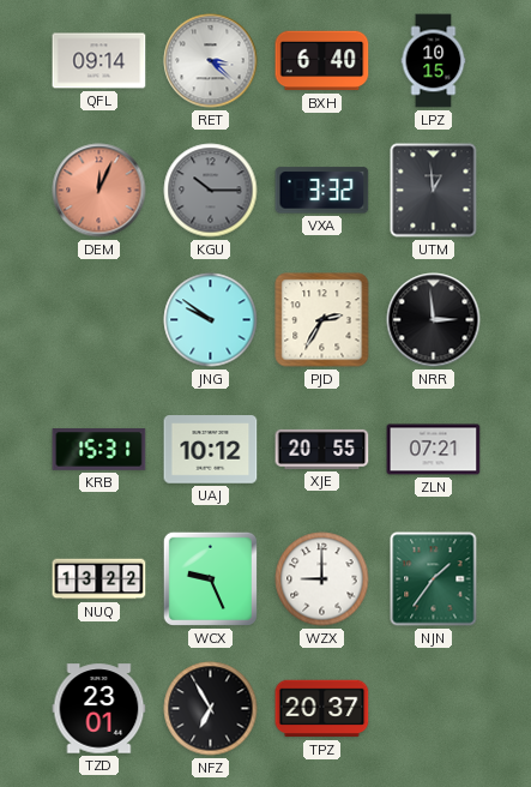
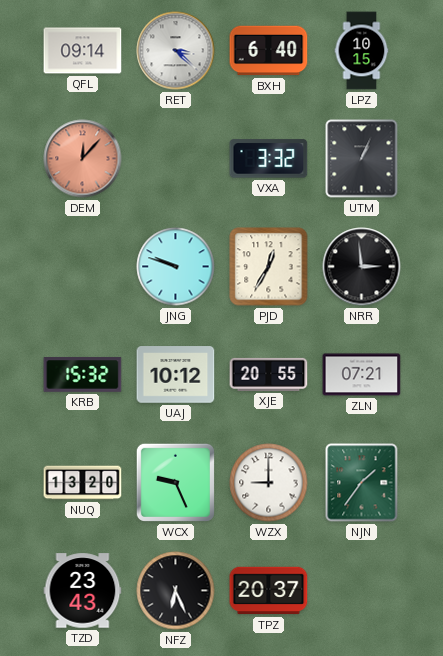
DEM: 12:04 -> 12:07
KGU: 10:15 -> none
UTM: 12:59 -> 1:04
JNG: 9:51 -> 9:48
PJD: 2:35 -> 12:35
KRB: 15:31 -> 15:32
NUQ: 13:22 -> 13:20
TZD: 23:01 -> 23:43
NFZ: 6:55 -> 6:26
